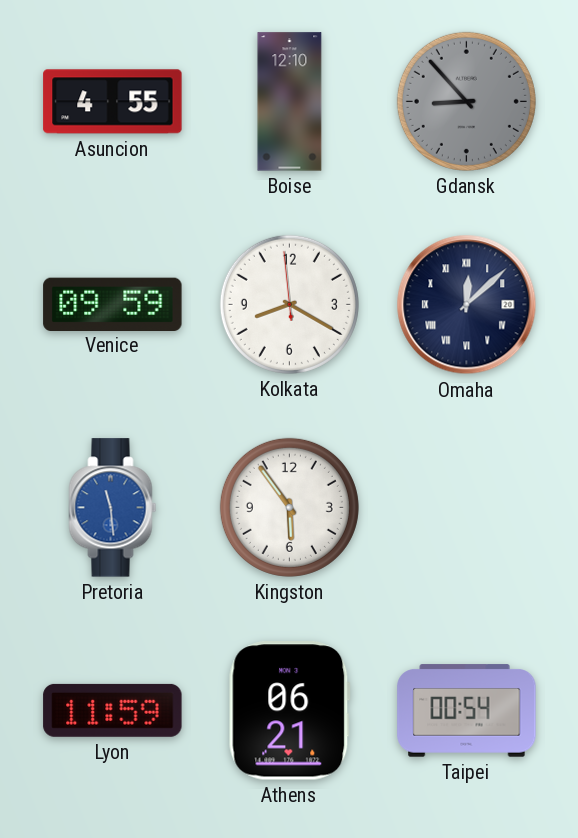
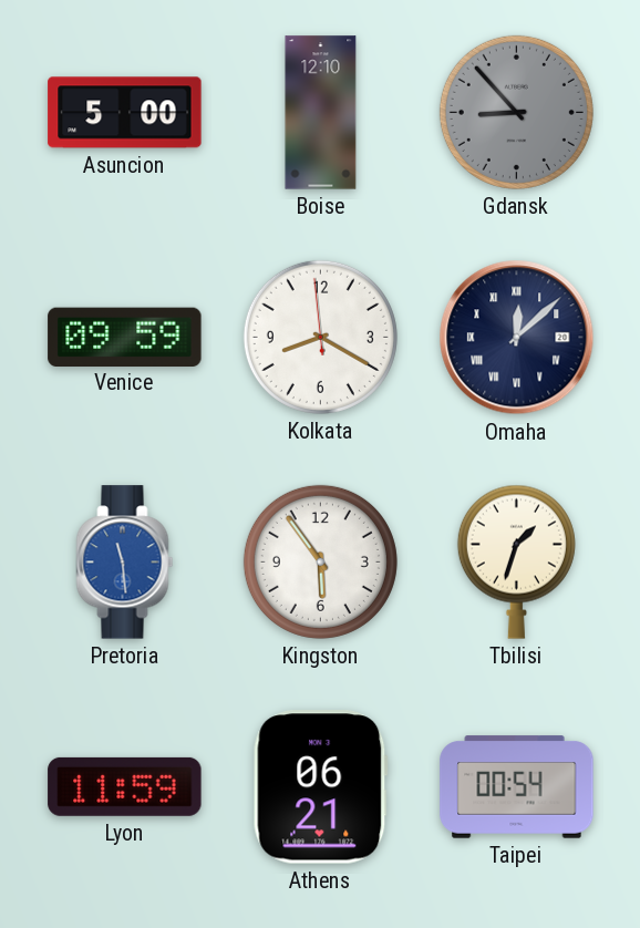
Asuncion: 4:55 -> 5:00
Tbilisi: none -> 1:33
